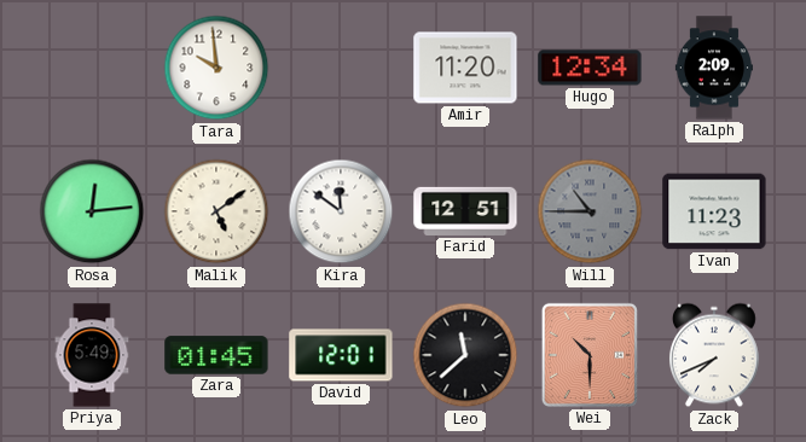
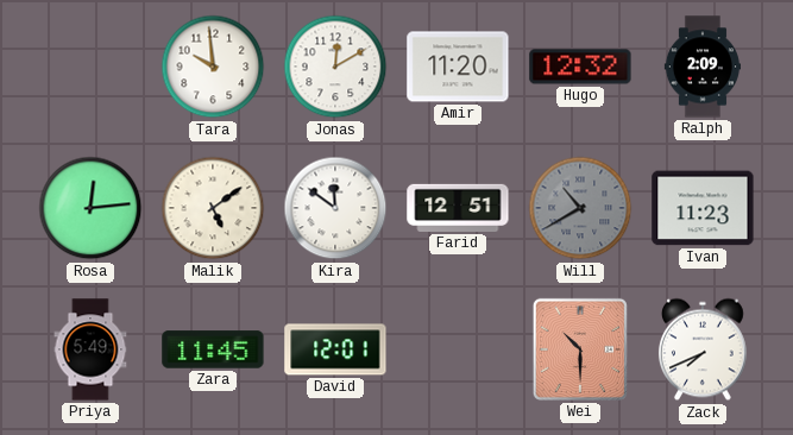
Jonas: none -> 12:10
Hugo: 12:34 -> 12:32
Will: 10:45 -> 10:40
Zara: 01:45 -> 11:45
Leo: 11:38 -> none
